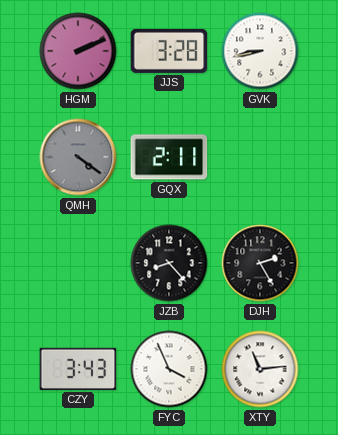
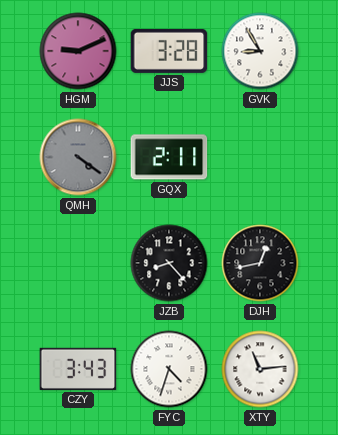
HGM: 2:11 -> 9:11
GVK: 8:43 -> 8:55
DJH: 2:25 -> 12:43
FYC: 3:56 -> 4:33
